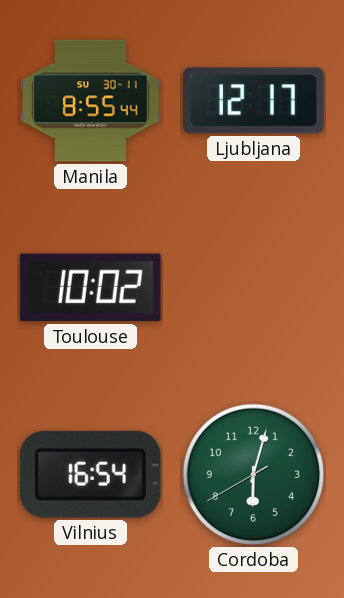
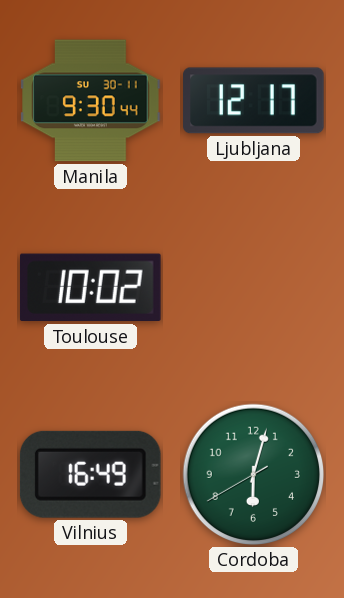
Manila: 8:55 -> 9:30
Vilnius: 16:54 -> 16:49
